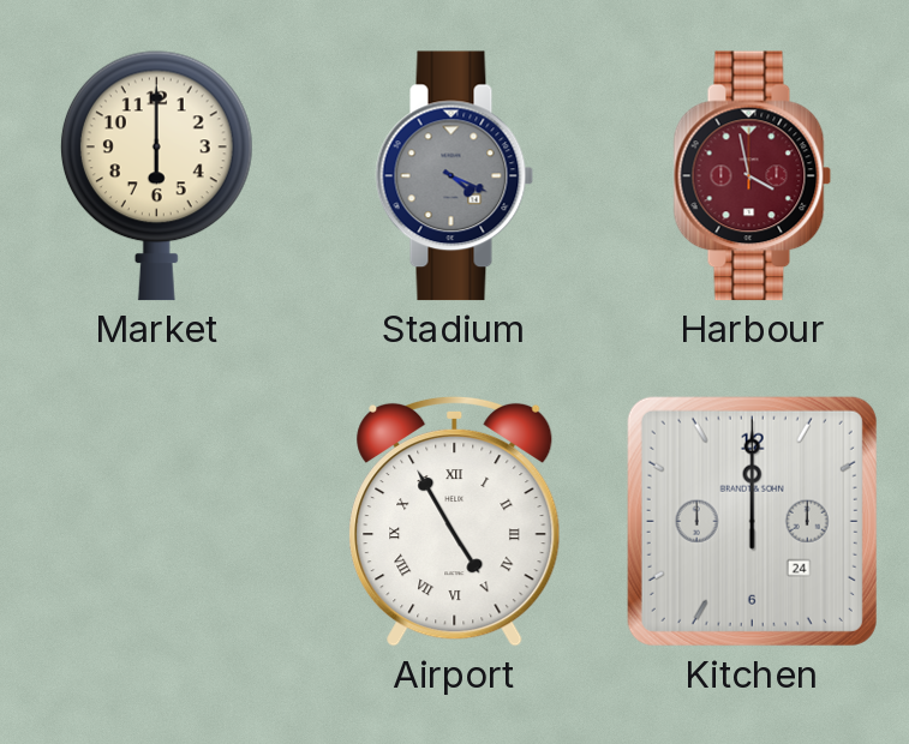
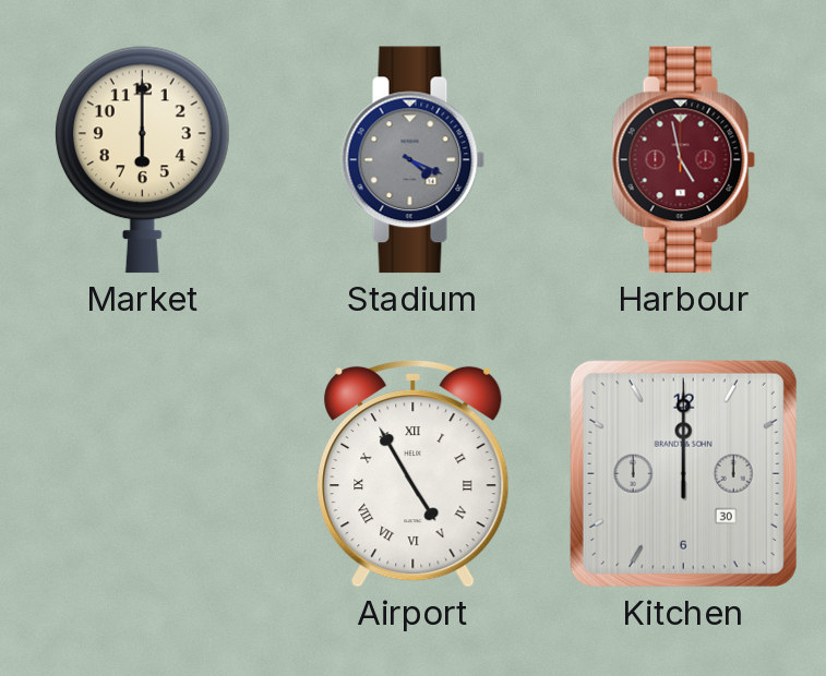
Harbour: 3:58 -> 4:58
Kitchen date: 24 -> 30
